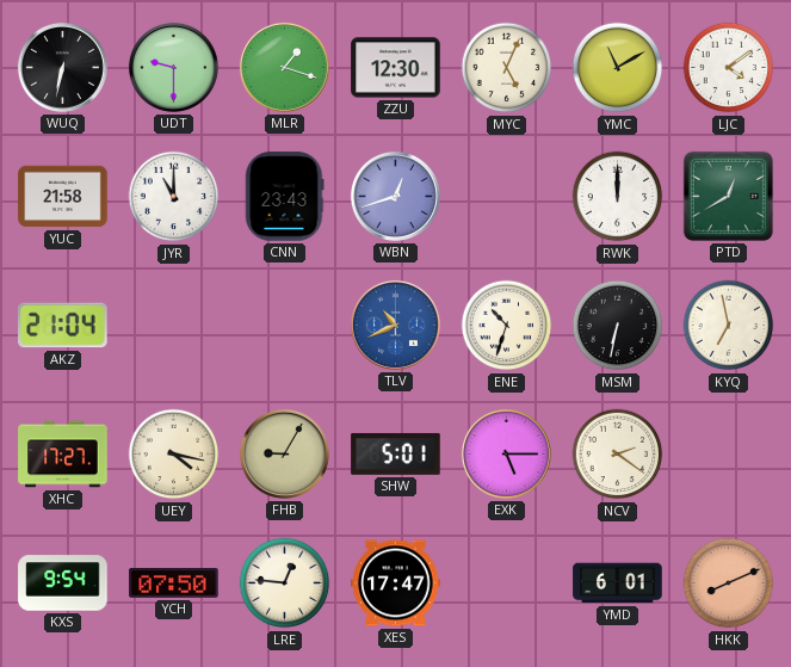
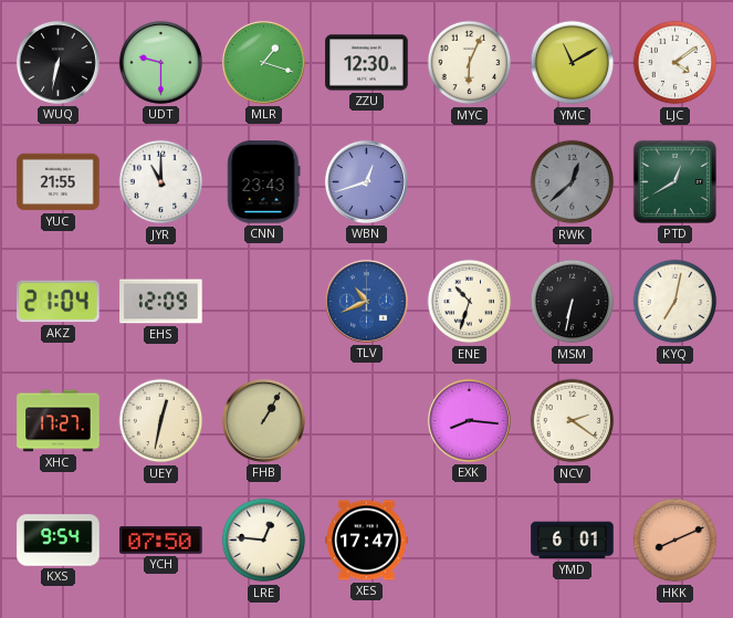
MYC: 5:04 -> 6:04
YUC: 21:58 -> 21:55
RWK: 12:00 -> 12:38
RWK dial: white -> grey
EHS: none -> 12:09
KYQ: 6:58 -> 7:02
UEY: 4:17 -> 12:32
FHB: 9:05 -> 1:05
SHW: 5:01 -> none
EXK: 5:15 -> 8:16
